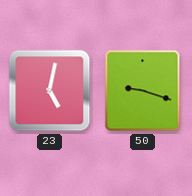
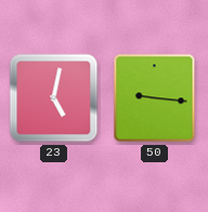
50: 9:18 -> 9:16
